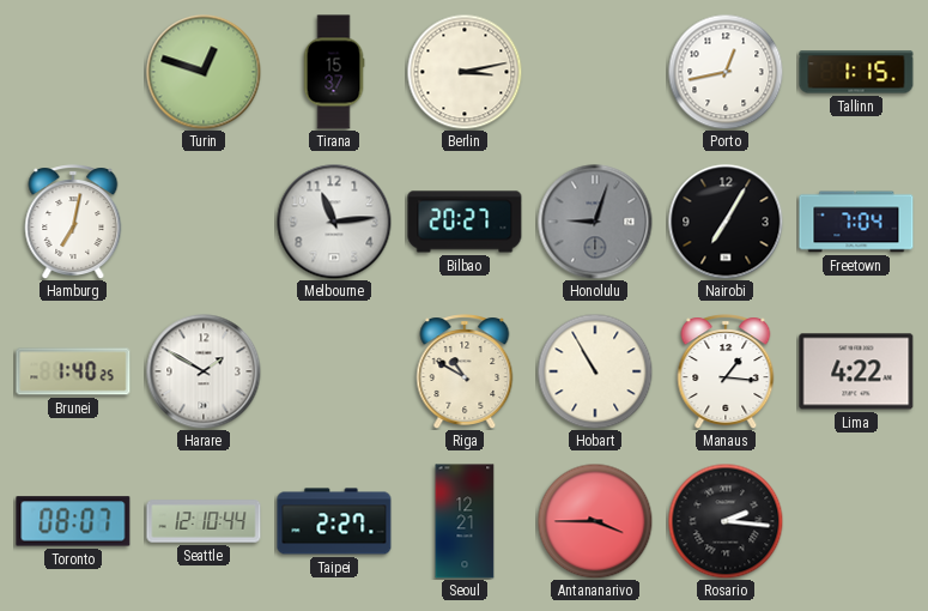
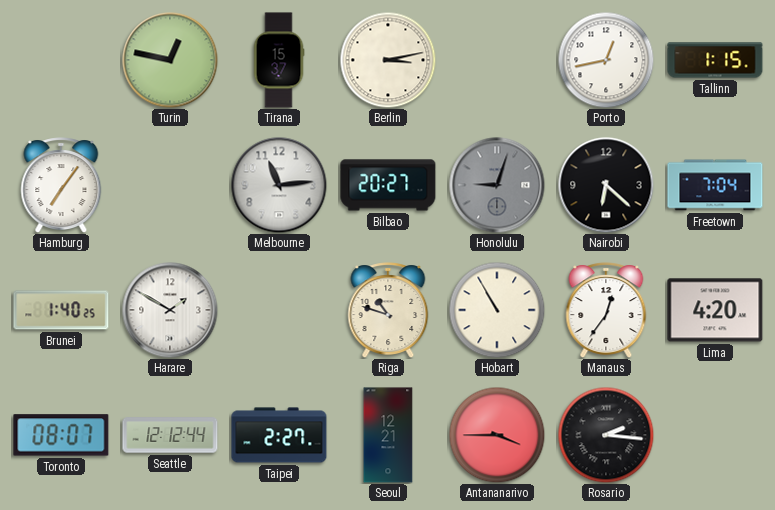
Turin: 12:48 -> 12:47
Hamburg: 7:02 -> 7:06
Nairobi: 7:05 -> 6:22
Riga: 10:50 -> 10:48
Manaus: 1:16 -> 12:36
Lima: 4:22 -> 4:20
Seattle: 12:10 -> 12:12
